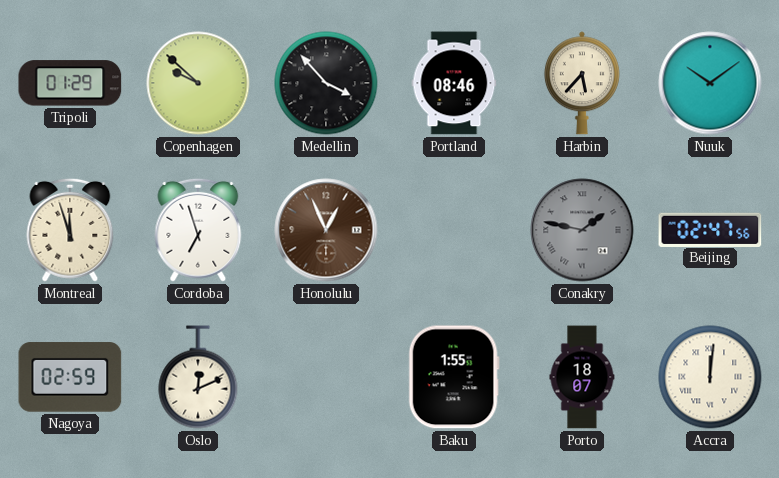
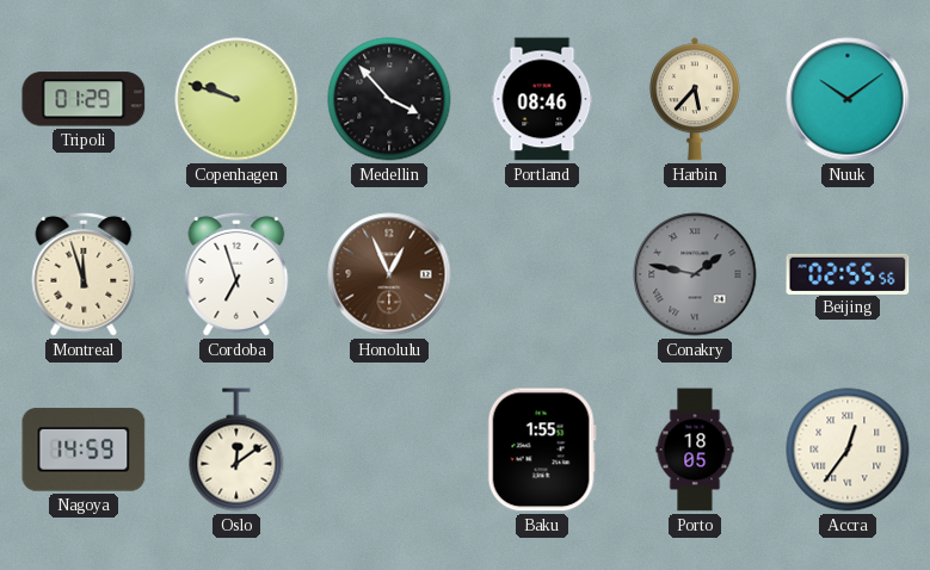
Copenhagen: 9:52 -> 9:48
Beijing: 02:47 -> 02:55
Nagoya: 02:59 -> 14:59
Oslo: 12:11 -> 12:09
Porto: 18:07 -> 18:05
Accra: 12:01 -> 12:36
